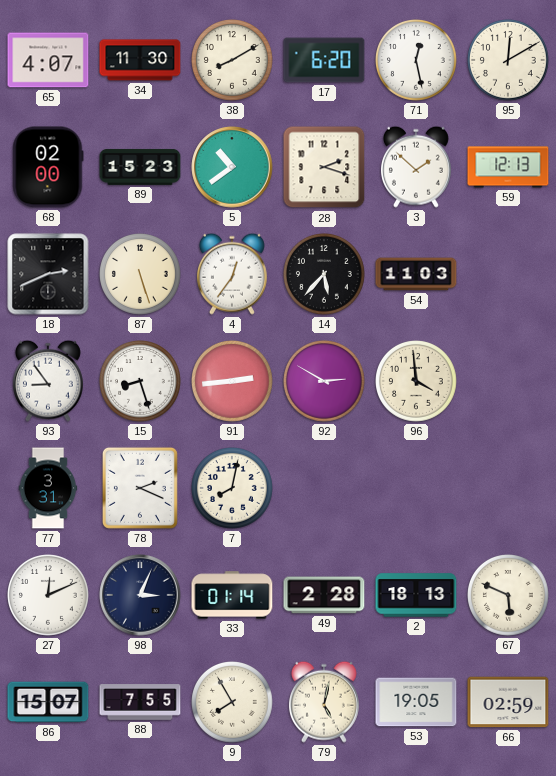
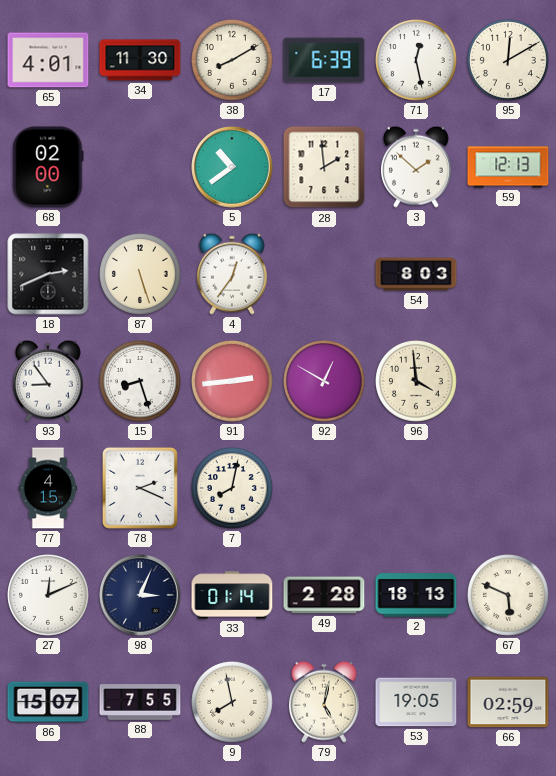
65: 4:07 -> 4:01
17: 6:20 -> 6:39
89: 15:23 -> none
28: 2:18 -> 1:59
14: 5:37 -> none
54: 11:03 -> 8:03
92: 2:50 -> 12:50
77: 3:31 -> 4:15
9: 7:55 -> 7:58
